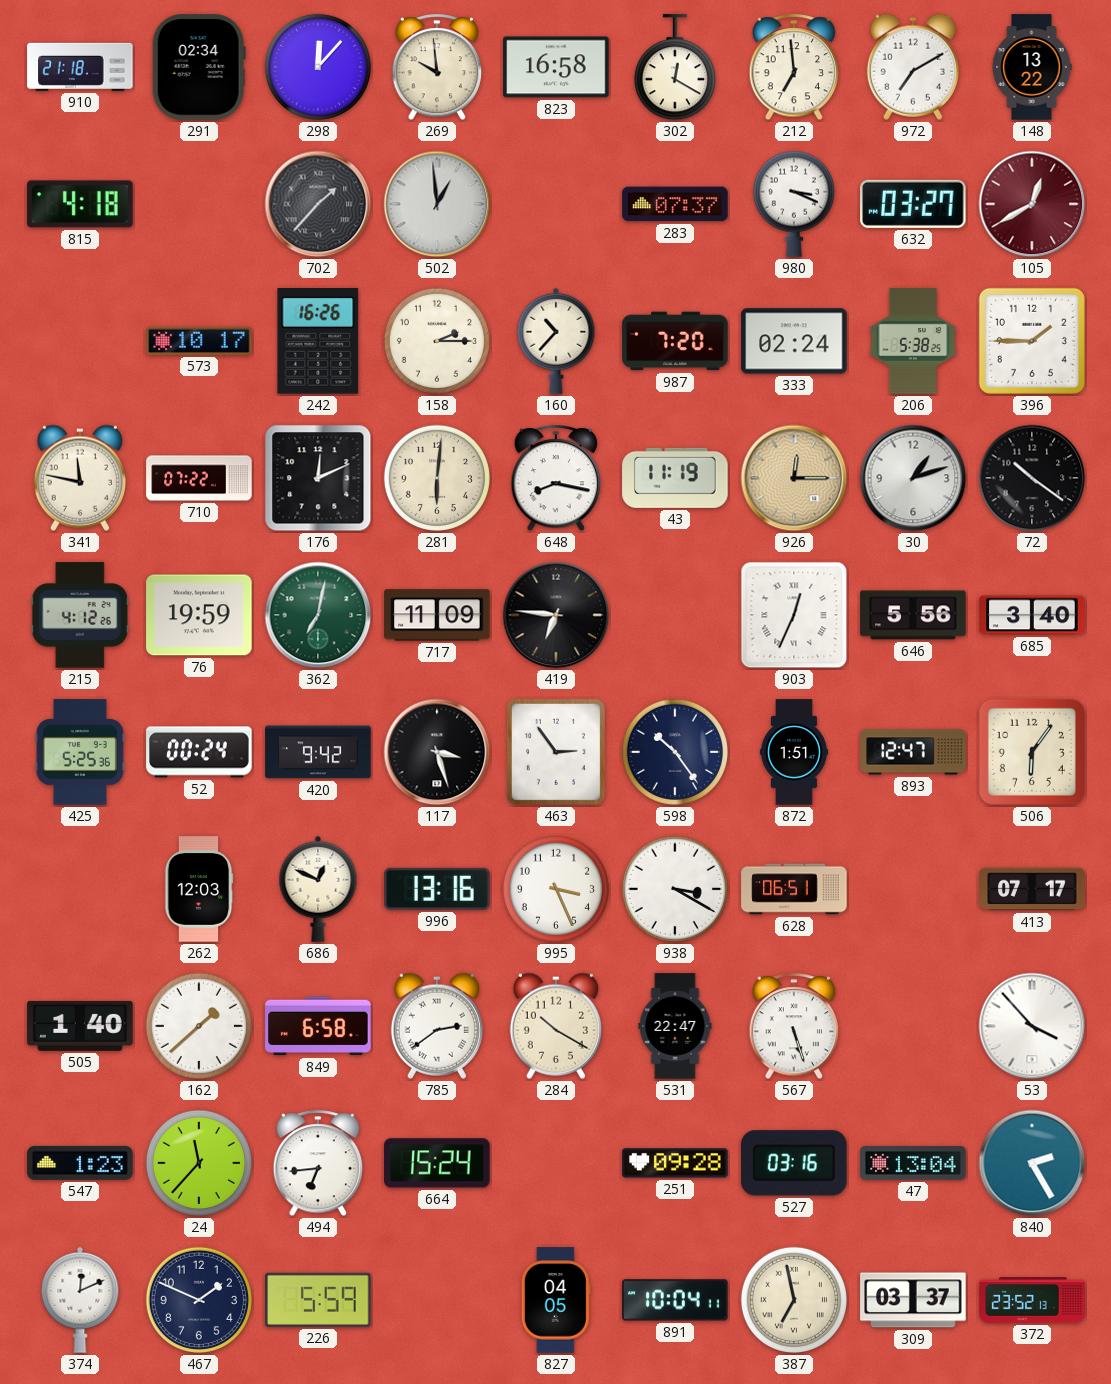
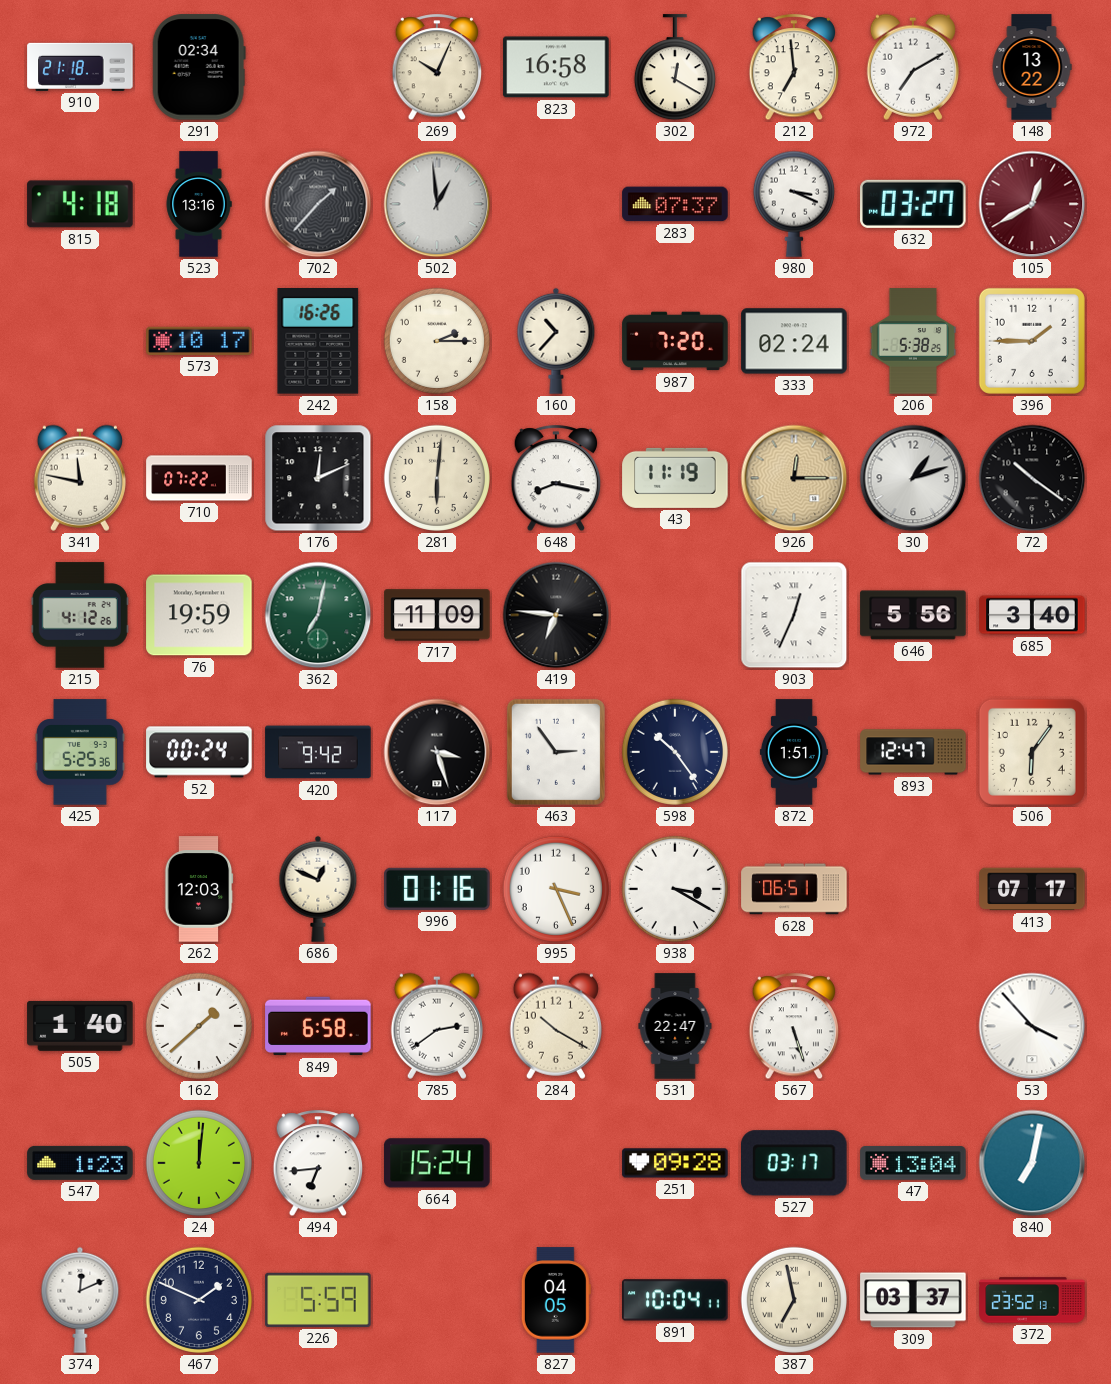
298: 12:07 -> none
269: 9:59 -> 10:04
523: none -> 13:16
996: 13:16 -> 01:16
24: 11:37 -> 12:01
527: 03:16 -> 03:17
840: 2:25 -> 7:02
